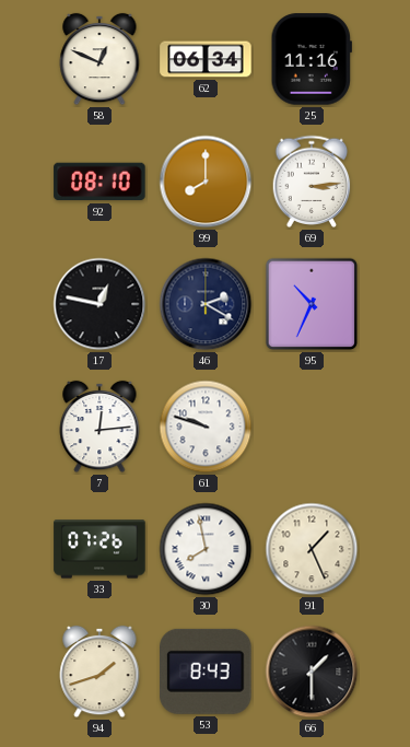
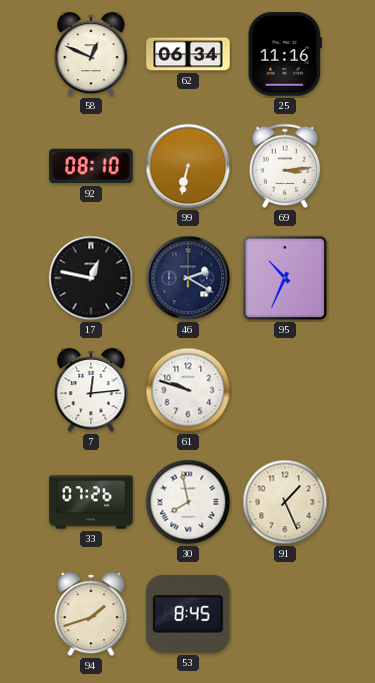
99: 8:00 -> 6:32
53: 8:43 -> 8:45
66: 1:30 -> none
